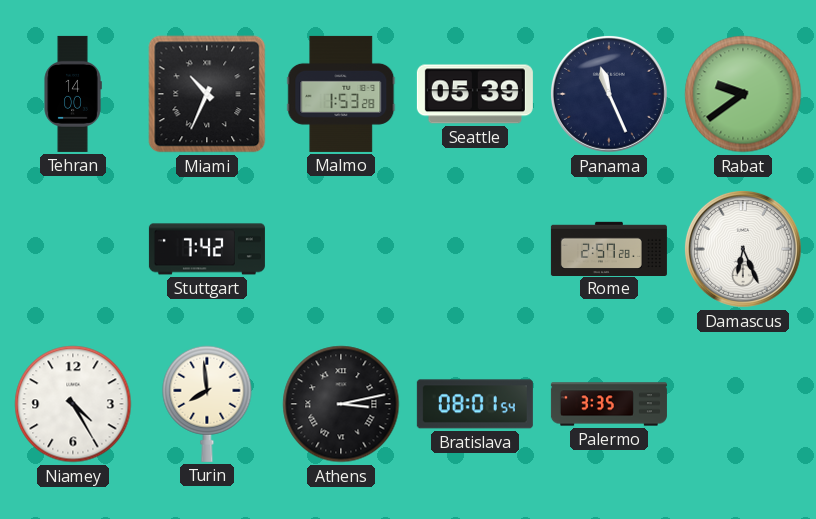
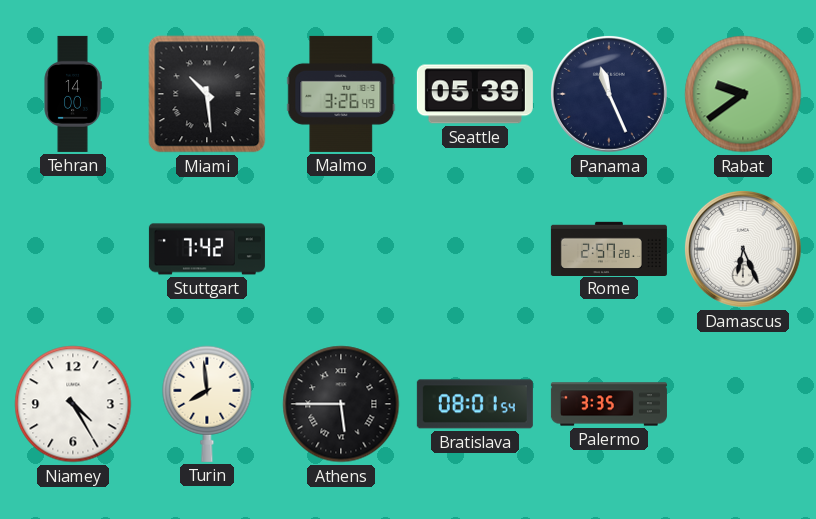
Miami: 10:34 -> 10:29
Malmo: 1:53 -> 3:26
Athens: 3:13 -> 5:45
